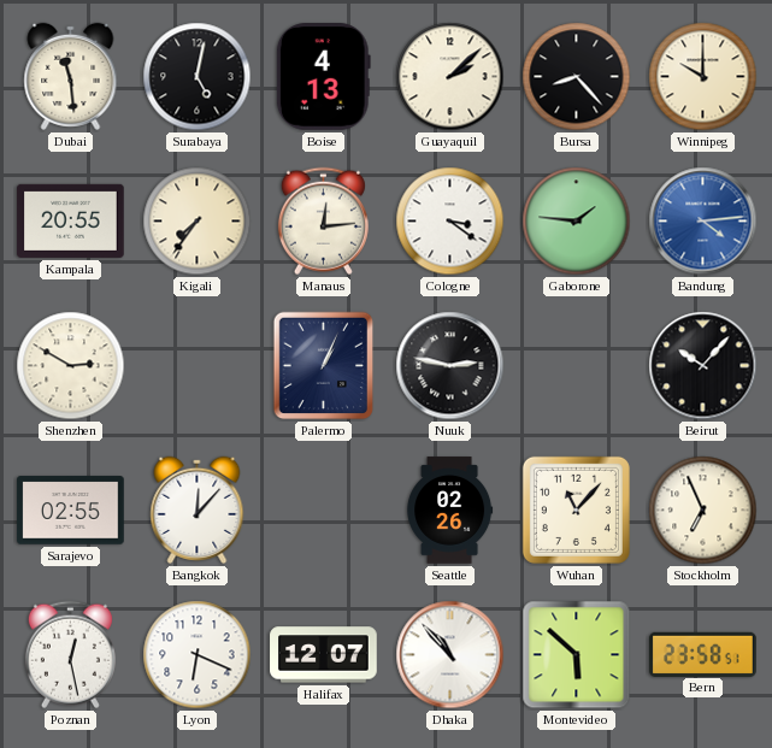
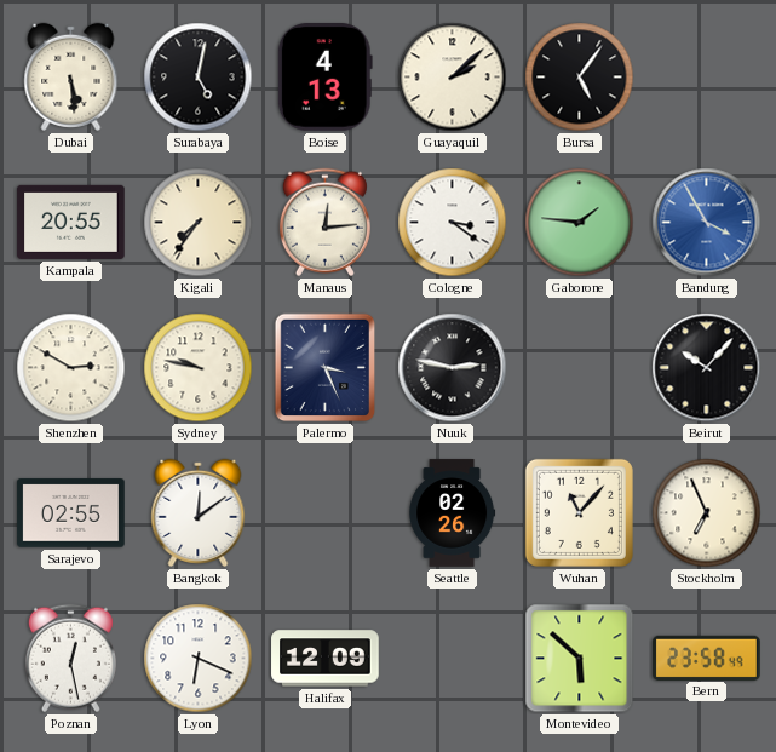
Dubai: 11:29 -> 5:29
Bursa: 8:23 -> 5:06
Winnipeg: 10:00 -> none
Bandung: 4:14 -> 3:55
Sydney: none -> 9:47
Palermo: 1:04 -> 3:26
Bangkok: 12:07 -> 12:09
Halifax: 12:07 -> 12:09
Dhaka: 10:53 -> none
Bern: 23:58:51 -> 23:58:49
